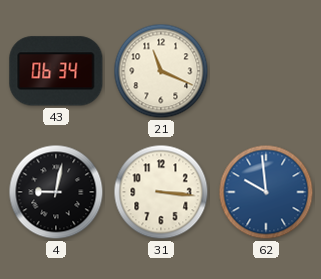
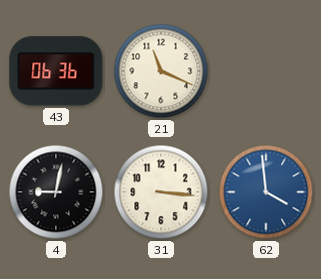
43: 06:34 -> 06:36
62: 9:59 -> 3:59
